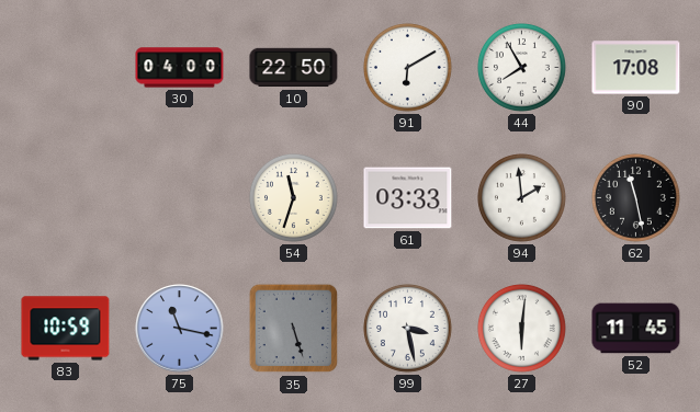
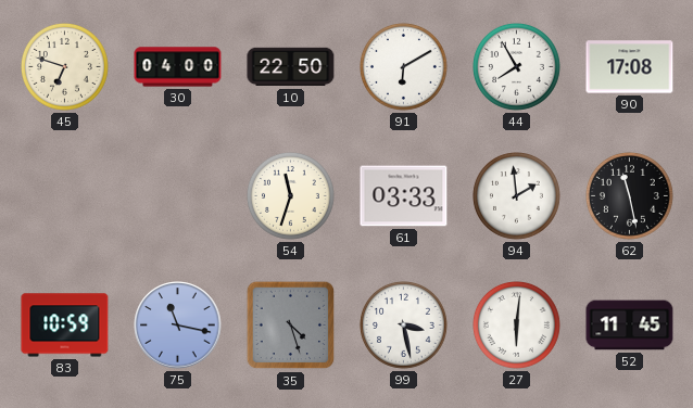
45: none -> 6:48
35: 5:27 -> 4:27
